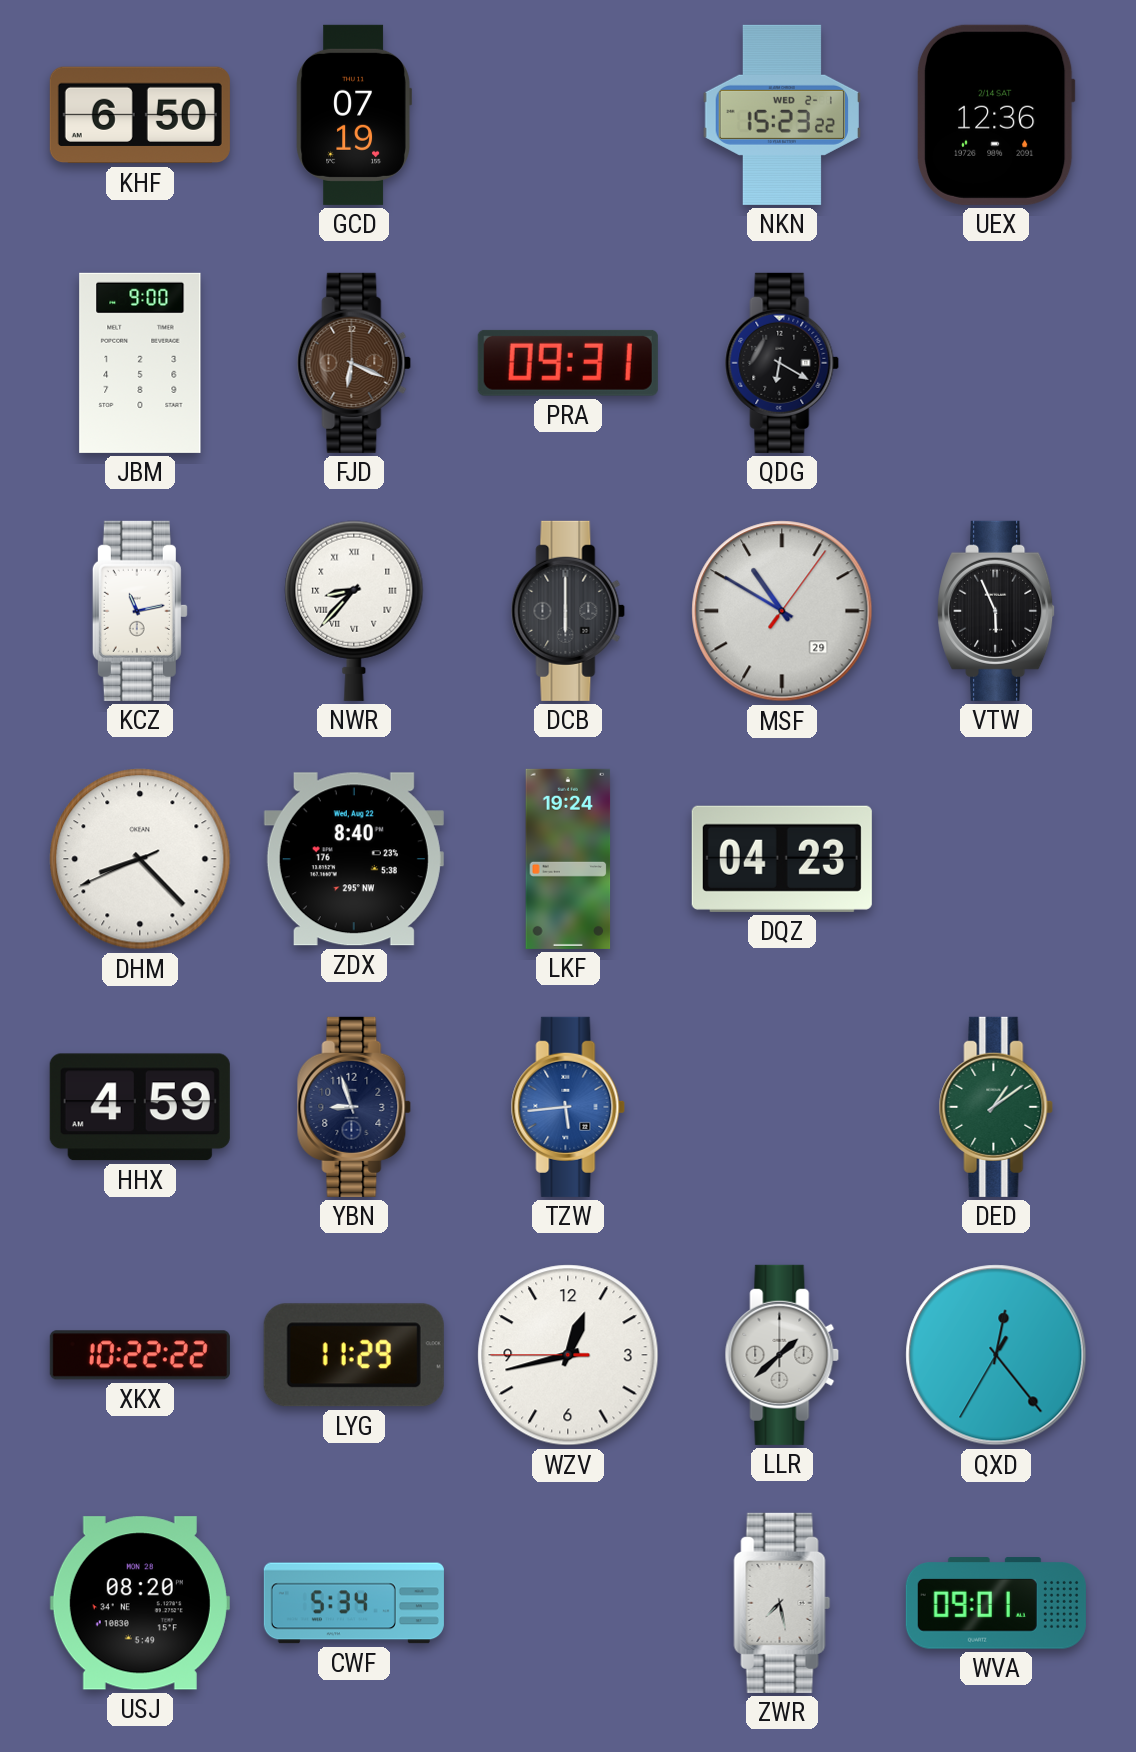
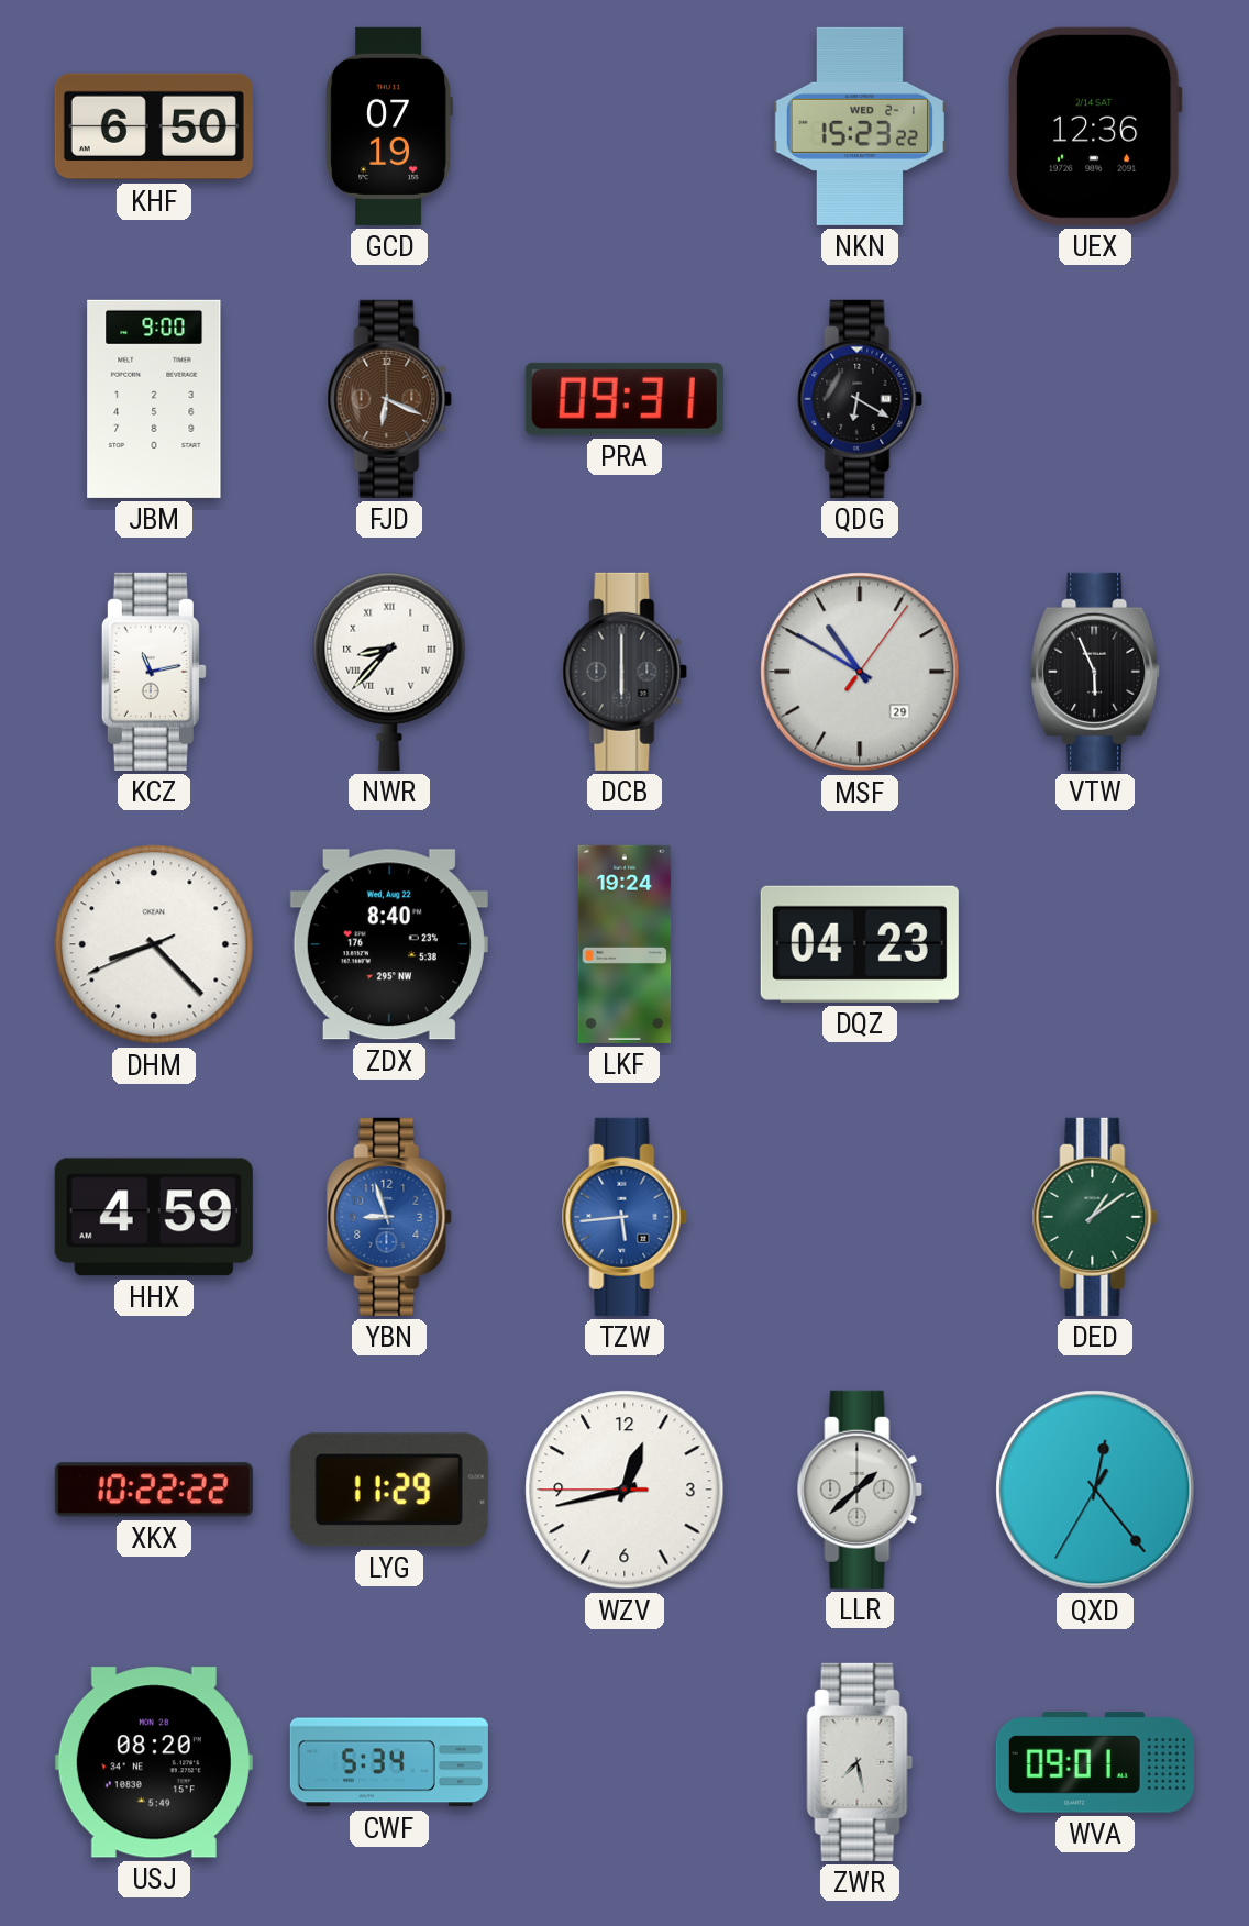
YBN dial: navy -> blue
